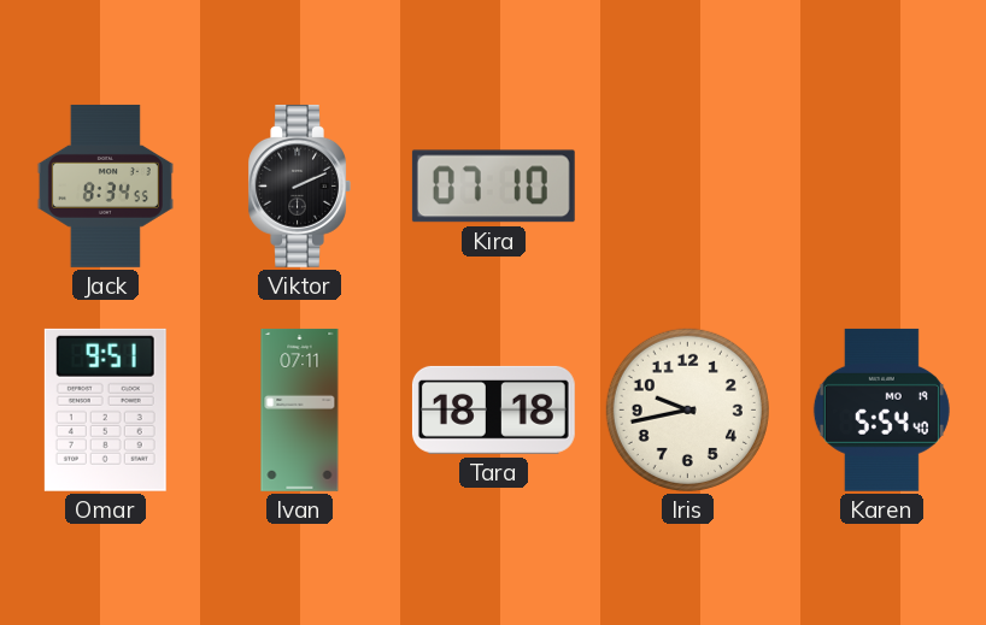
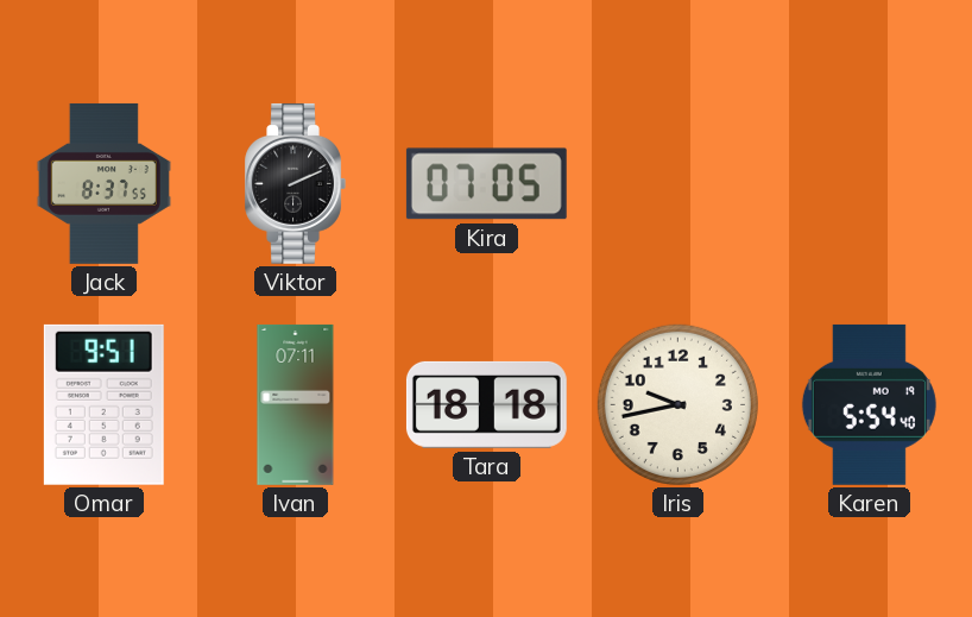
Jack: 8:34 -> 8:37
Kira: 07:10 -> 07:05
